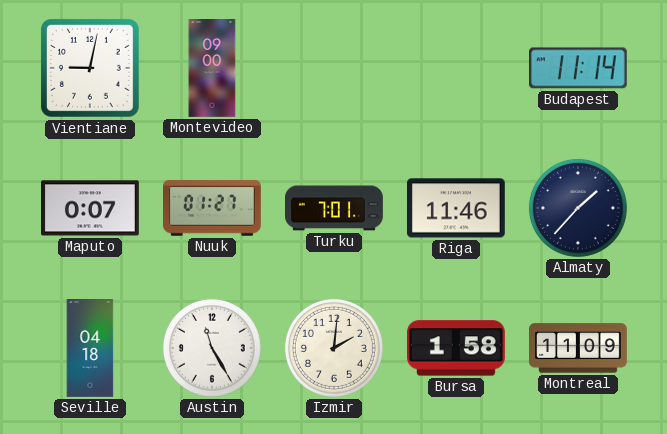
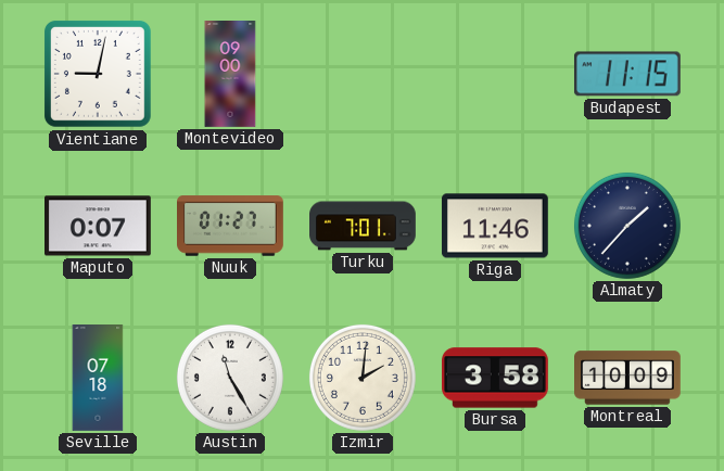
Budapest: 11:14 -> 11:15
Seville: 04:18 -> 07:18
Bursa: 1:58 -> 3:58
Montreal: 11:09 -> 10:09
